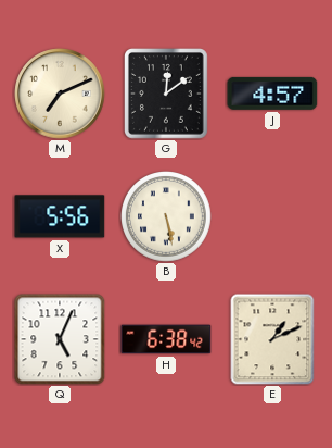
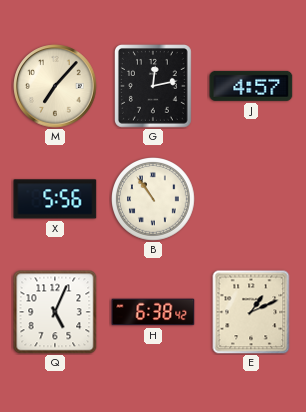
M: 7:11 -> 7:07
G: 12:09 -> 12:13
B: 5:28 -> 10:54
